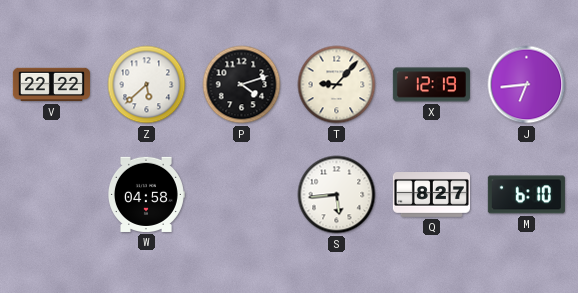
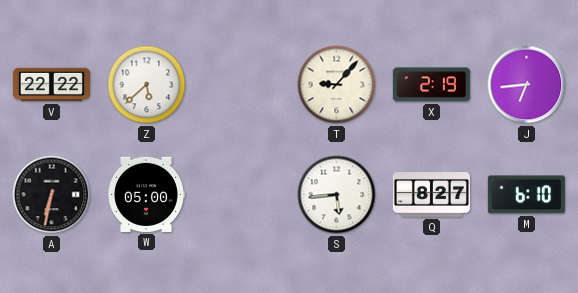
P: 4:12 -> none
X: 12:19 -> 2:19
A: none -> 6:32
W: 04:58 -> 05:00
